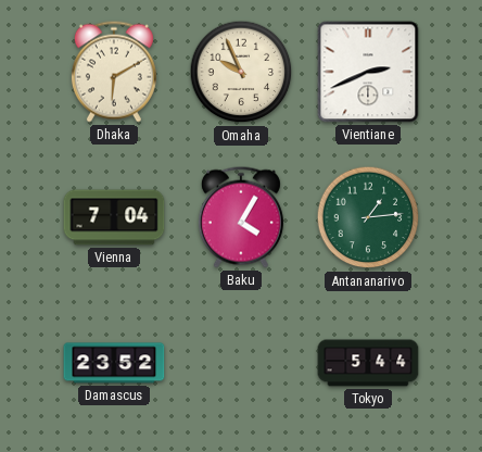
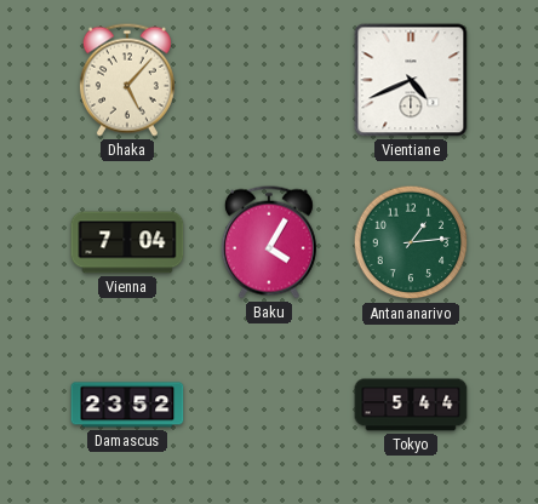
Dhaka: 6:10 -> 5:07
Omaha: 9:56 -> none
Vientiane: 2:41 -> 4:41
